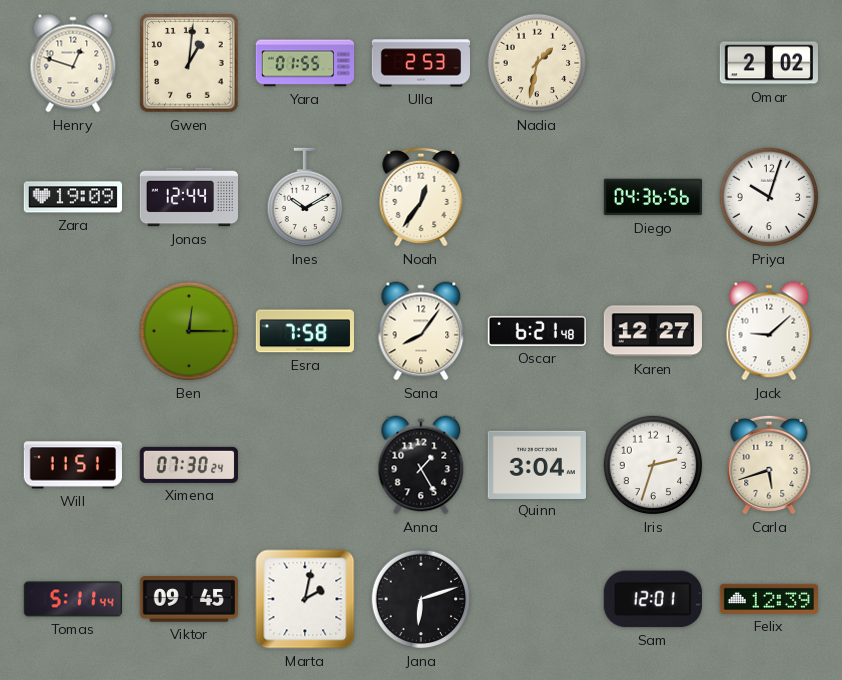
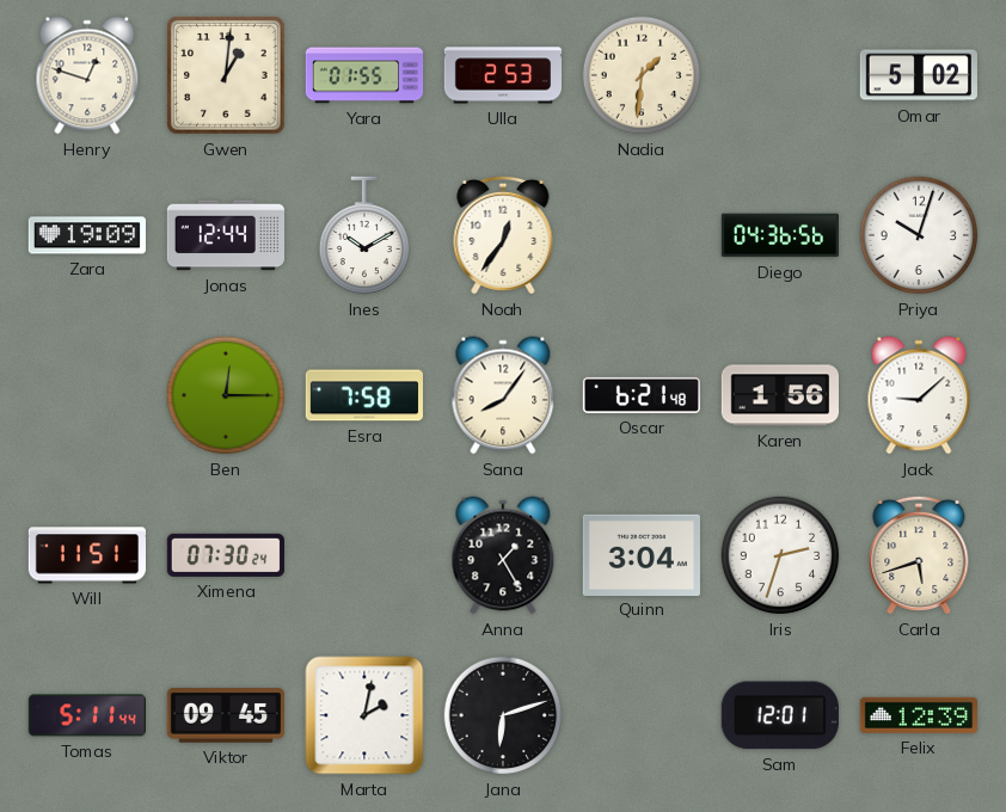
Nadia: 1:32 -> 1:31
Omar: 2:02 -> 5:02
Karen: 12:27 -> 1:56
